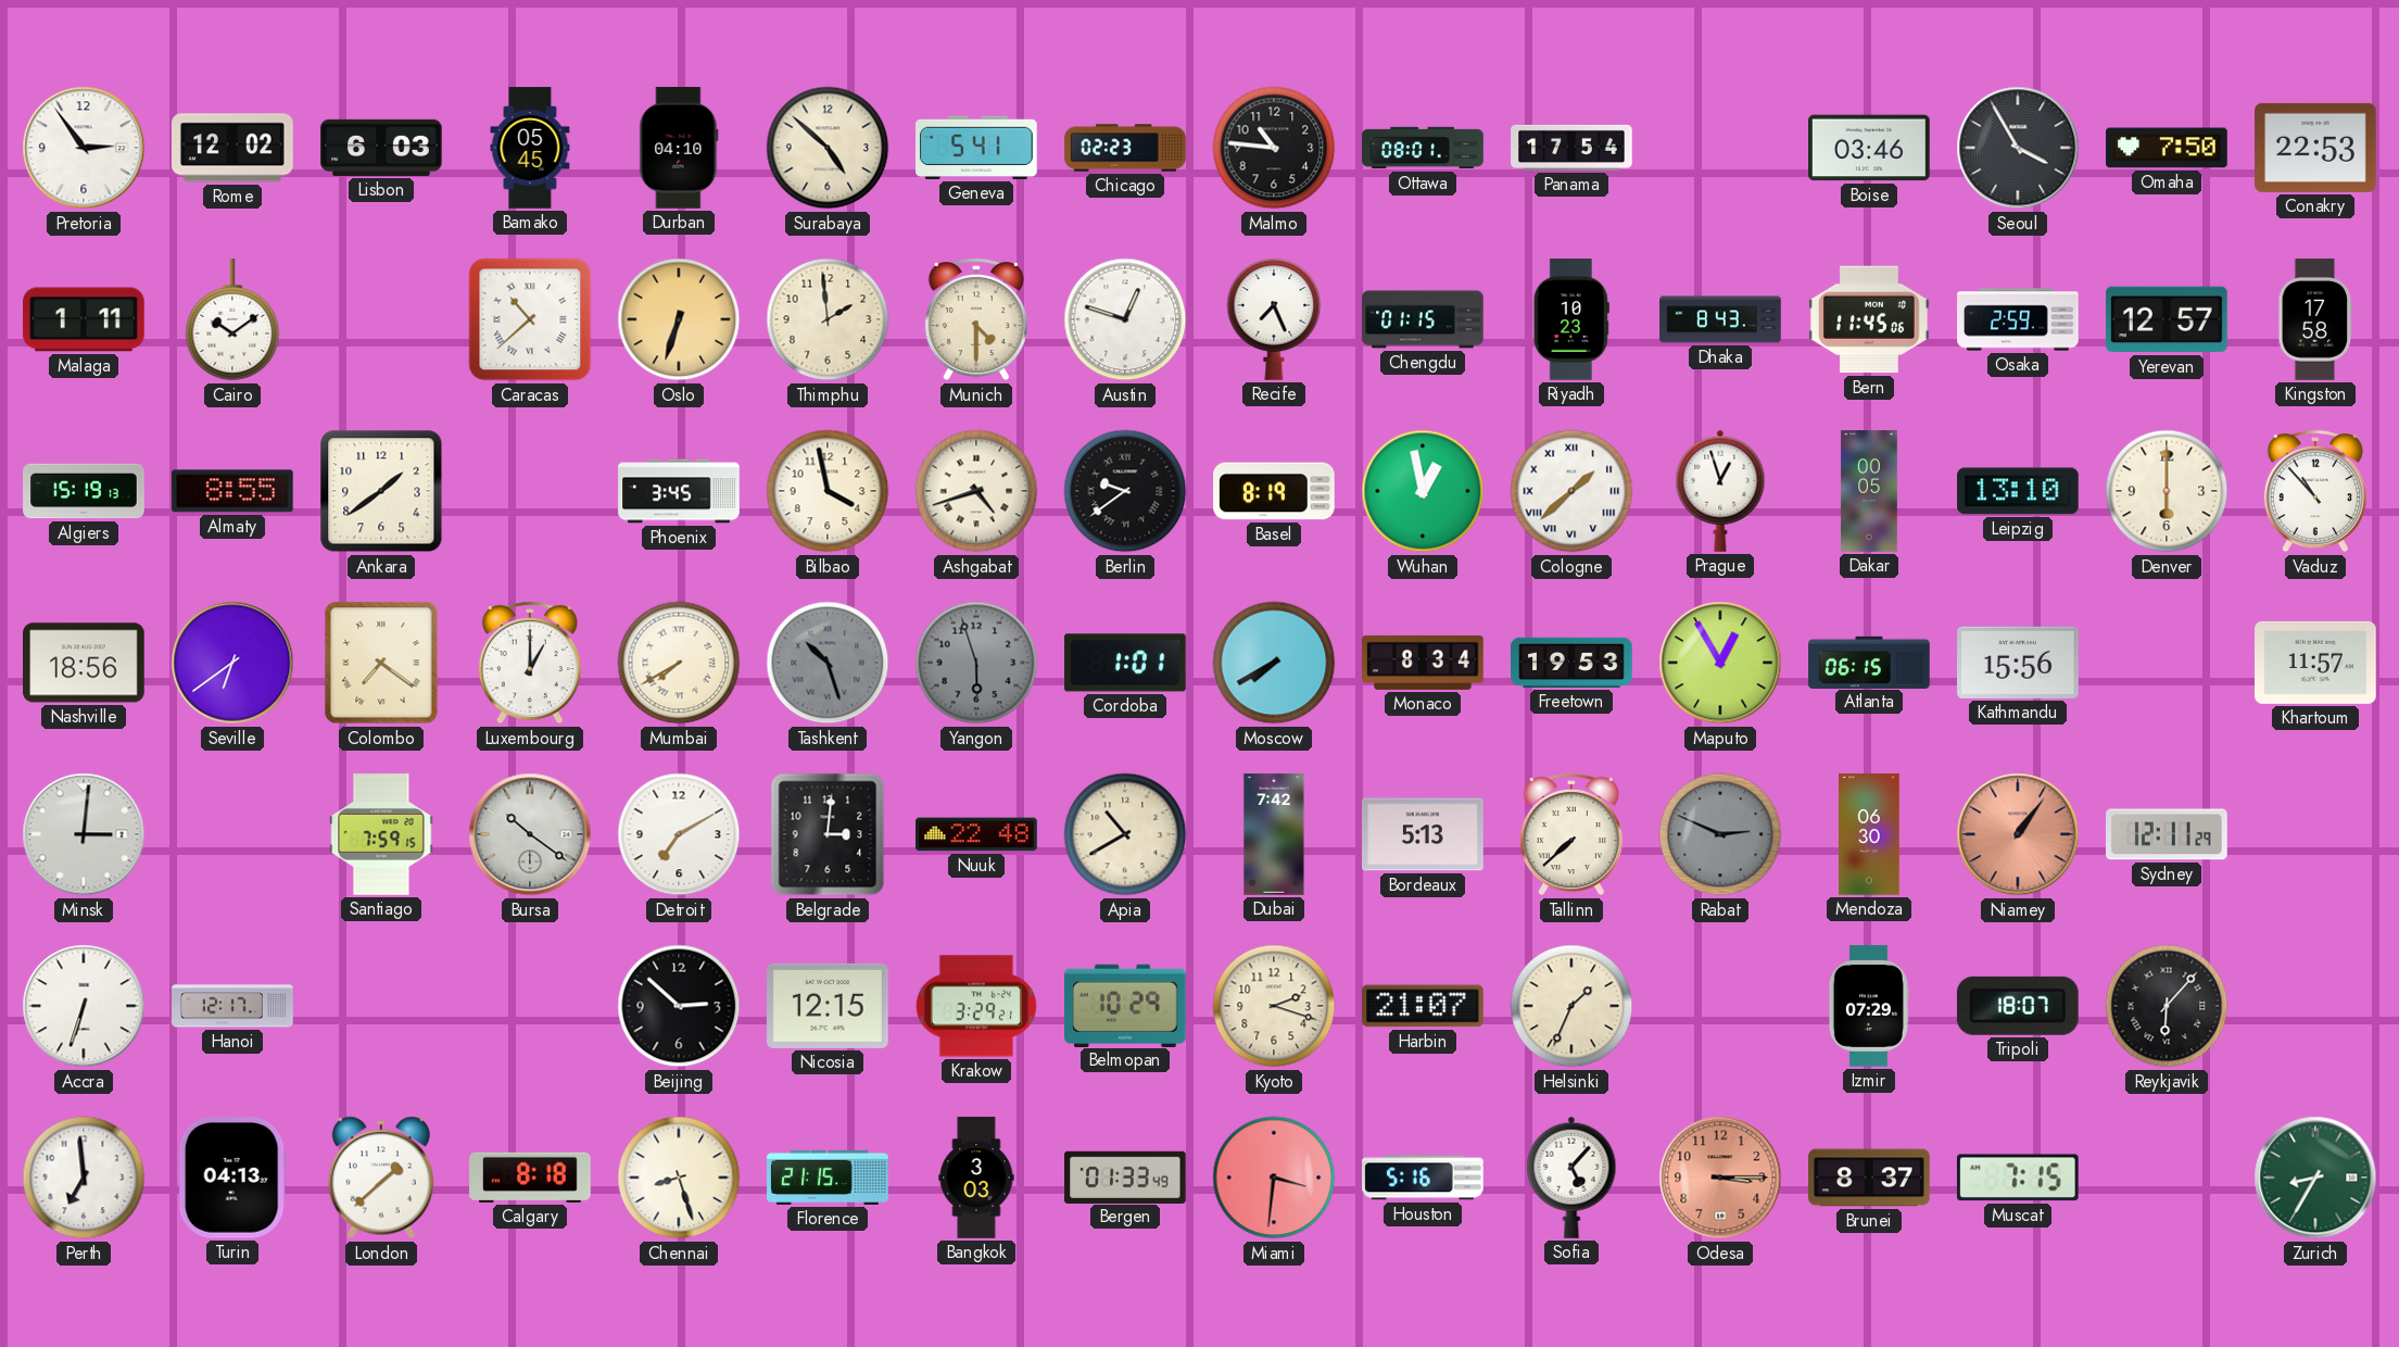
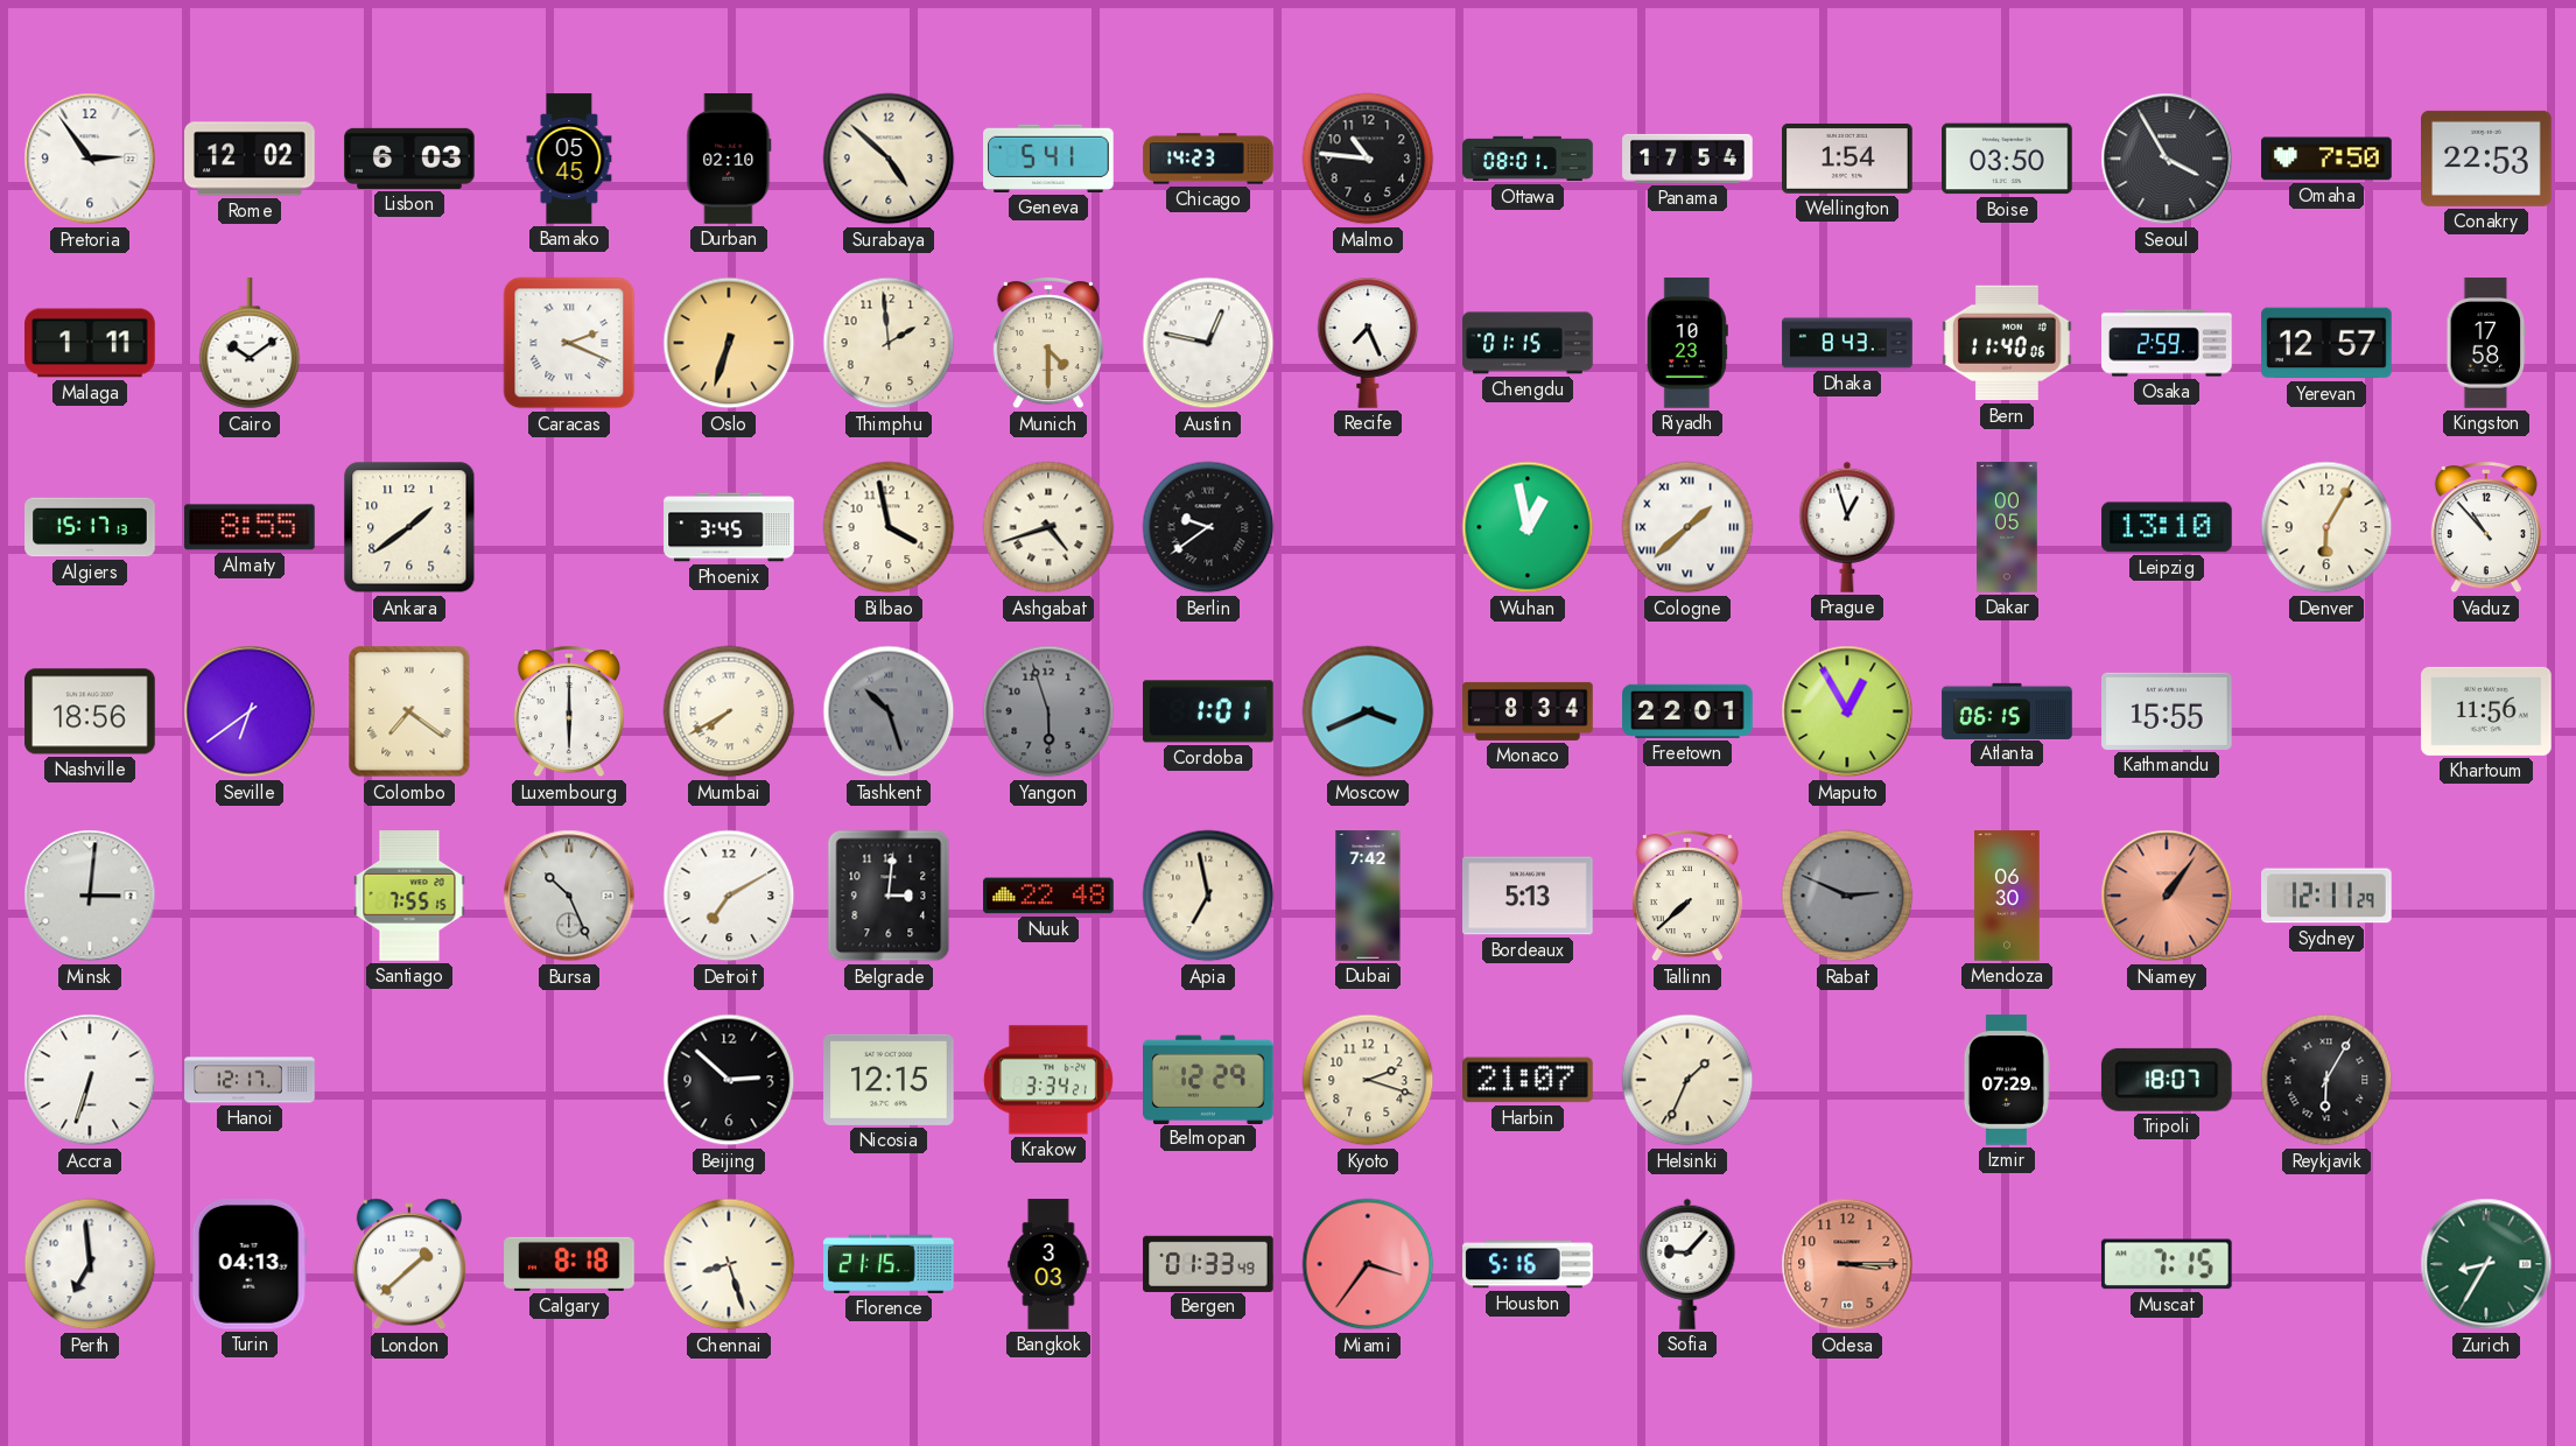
Durban: 04:10 -> 02:10
Chicago: 02:23 -> 14:23
Wellington: none -> 1:54
Boise: 03:46 -> 03:50
Caracas: 10:38 -> 2:19
Austin: 12:48 -> 12:47
Bern: 11:45 -> 11:40
Algiers: 15:19 -> 15:17
Basel: 8:19 -> none
Denver: 6:00 -> 6:05
Luxembourg: 1:00 -> 6:00
Moscow: 7:40 -> 3:41
Freetown: 19:53 -> 22:01
Kathmandu: 15:56 -> 15:55
Khartoum: 11:57 -> 11:56
Santiago: 7:59 -> 7:55
Bursa: 10:21 -> 10:26
Apia: 10:40 -> 6:58
Krakow: 3:29 -> 3:34
Belmopan: 10:29 -> 12:29
Reykjavik: 6:07 -> 6:05
Miami: 3:31 -> 3:36
Sofia: 5:07 -> 9:07
Brunei: 8:37 -> none
